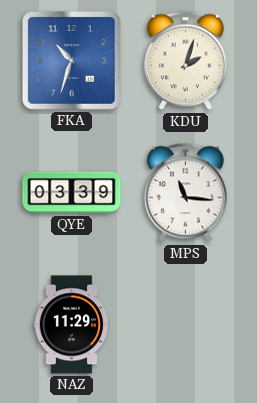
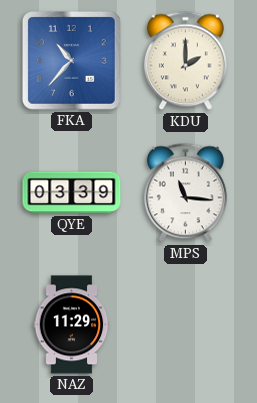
FKA: 10:33 -> 10:37
KDU: 2:03 -> 2:00
